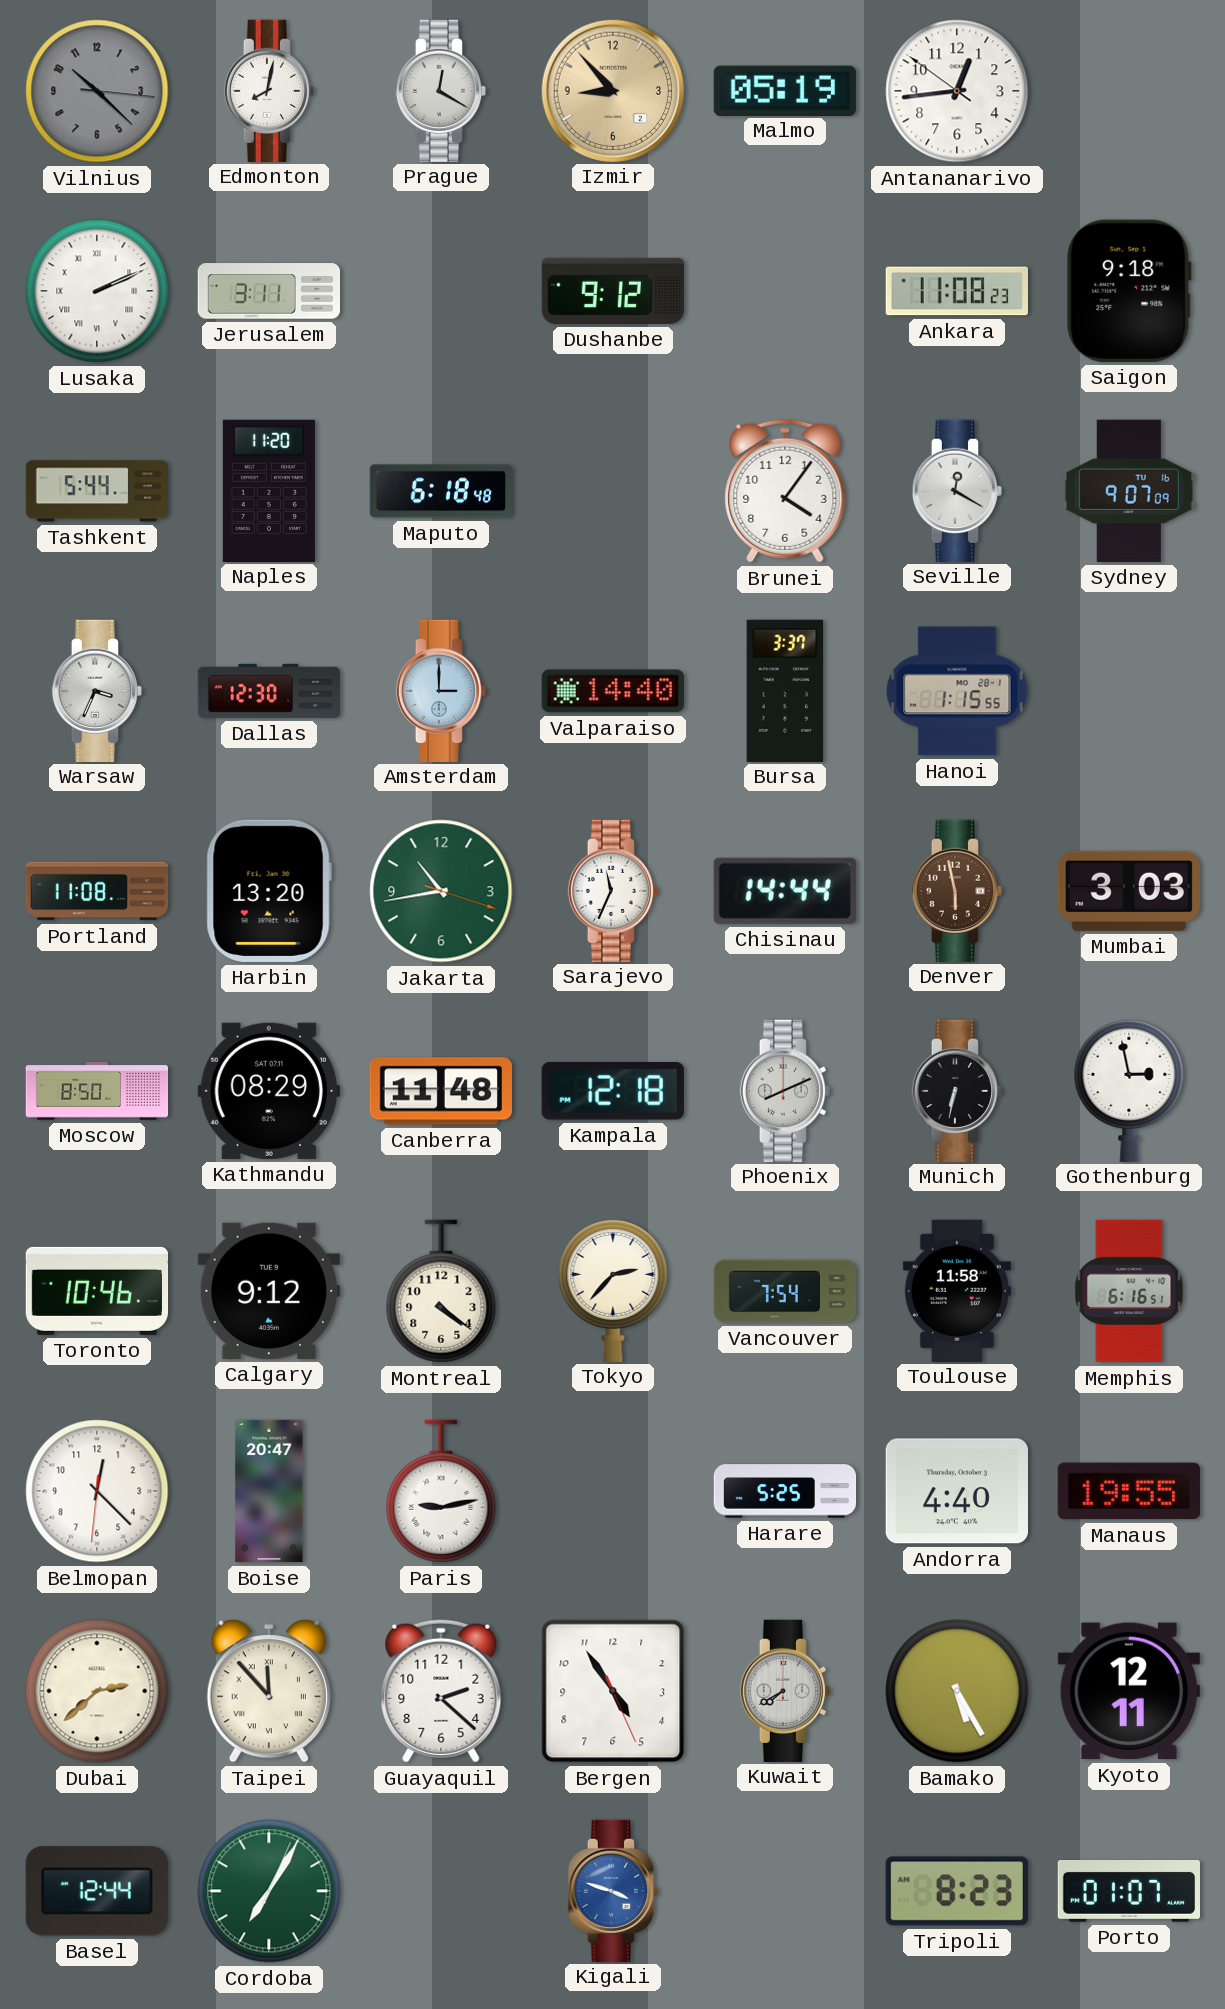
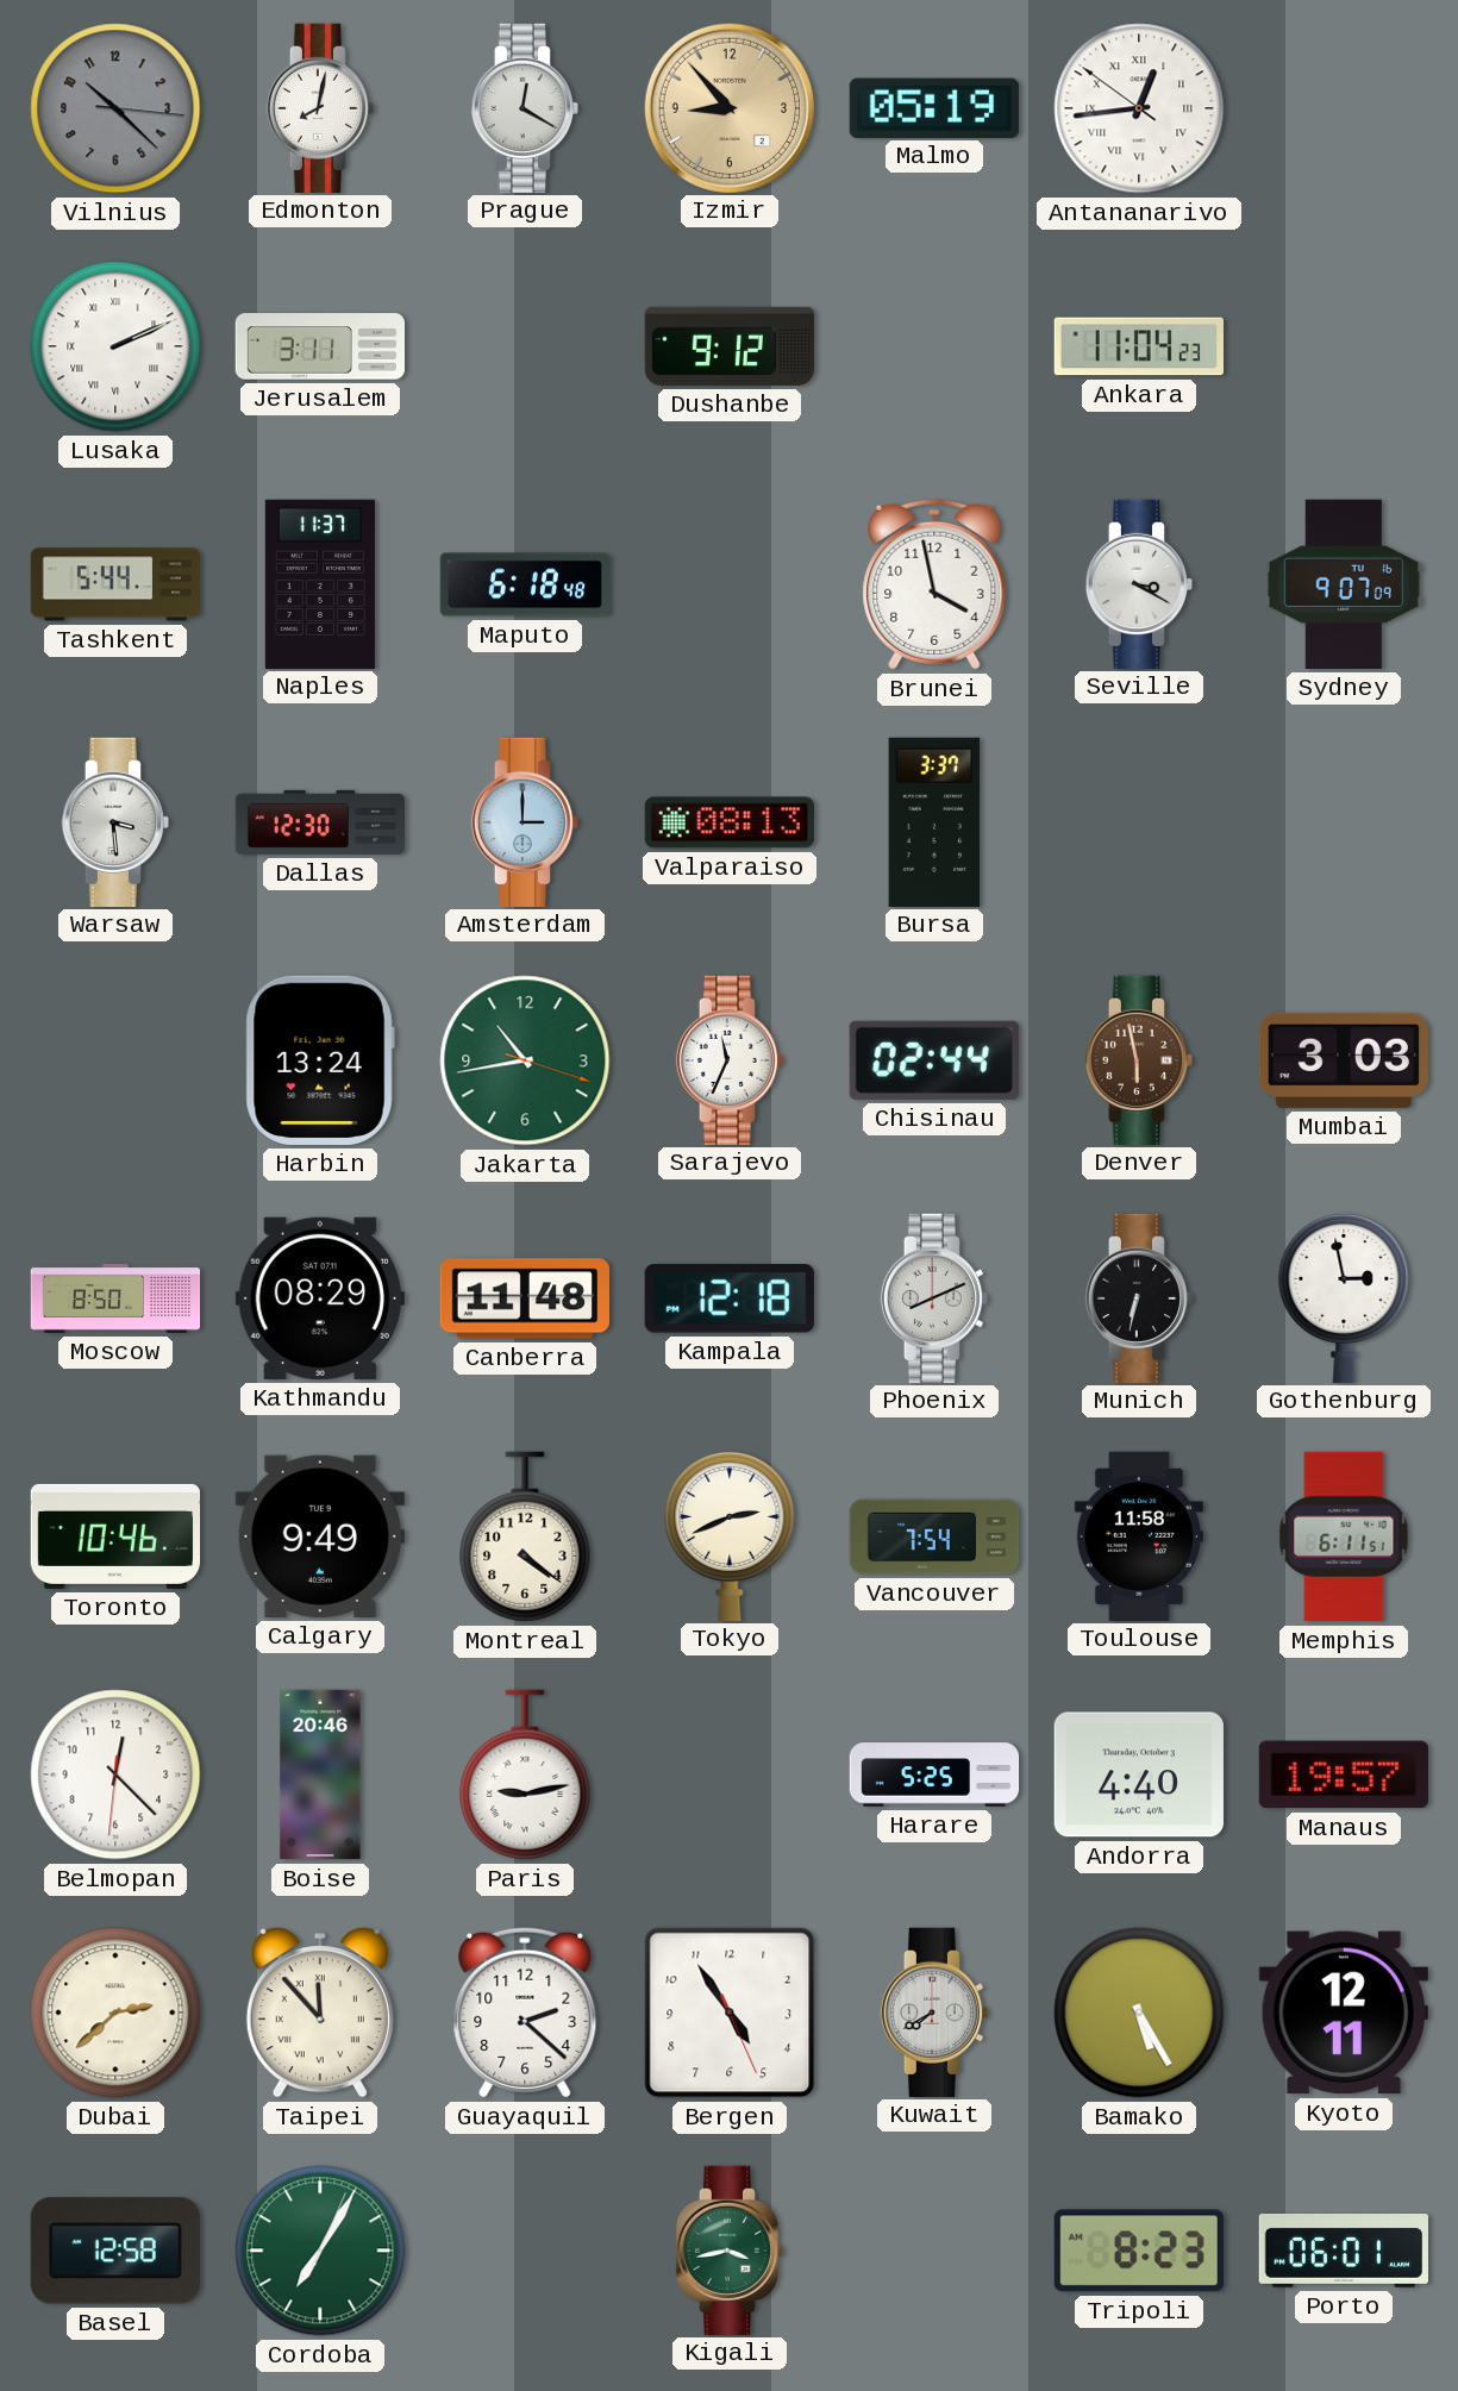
Antananarivo numerals: Arabic -> Roman
Ankara: 11:08 -> 11:04
Saigon: 9:18 -> none
Naples: 11:20 -> 11:37
Brunei: 4:06 -> 3:58
Seville: 12:20 -> 3:20
Warsaw: 3:34 -> 3:29
Valparaiso: 14:40 -> 08:13
Hanoi: 1:15 -> none
Portland: 11:08 -> none
Harbin: 13:20 -> 13:24
Chisinau: 14:44 -> 02:44
Calgary: 9:12 -> 9:49
Tokyo: 2:37 -> 2:41
Memphis: 6:16 -> 6:11
Boise: 20:47 -> 20:46
Manaus: 19:55 -> 19:57
Basel: 12:44 -> 12:58
Kigali: 3:48 -> 3:43
Kigali dial: blue -> green
Porto: 01:07 -> 06:01
